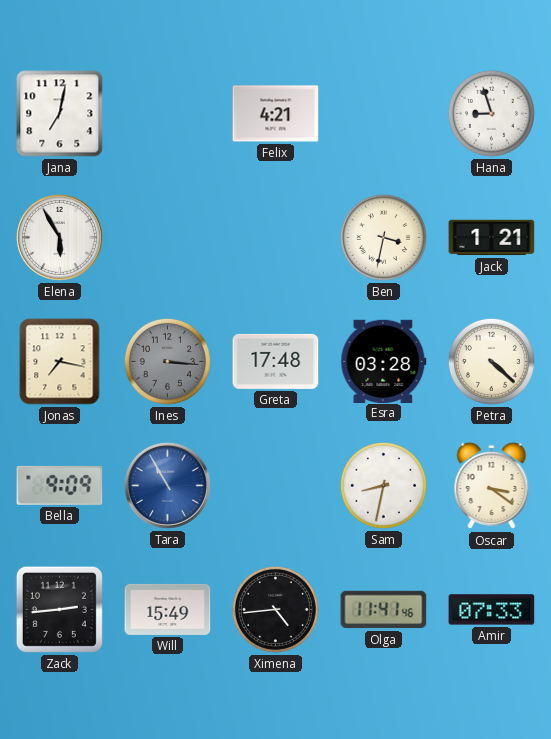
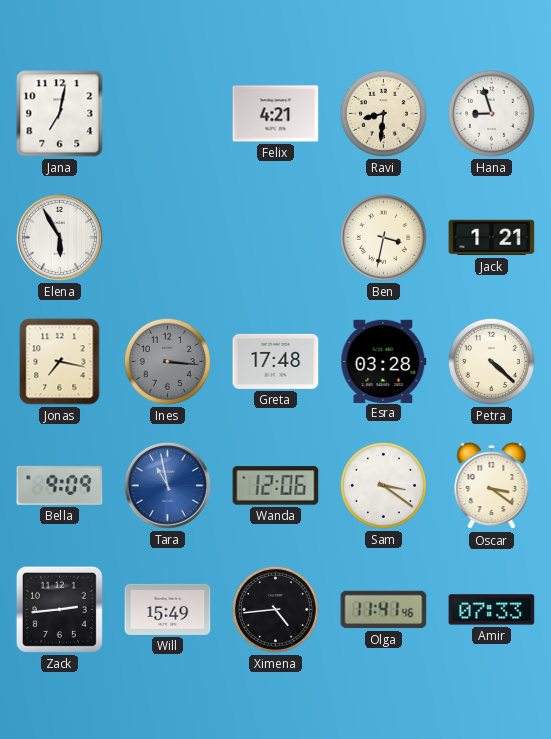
Ravi: none -> 8:31
Tara: 10:55 -> 10:58
Wanda: none -> 12:06
Sam: 8:32 -> 3:21
